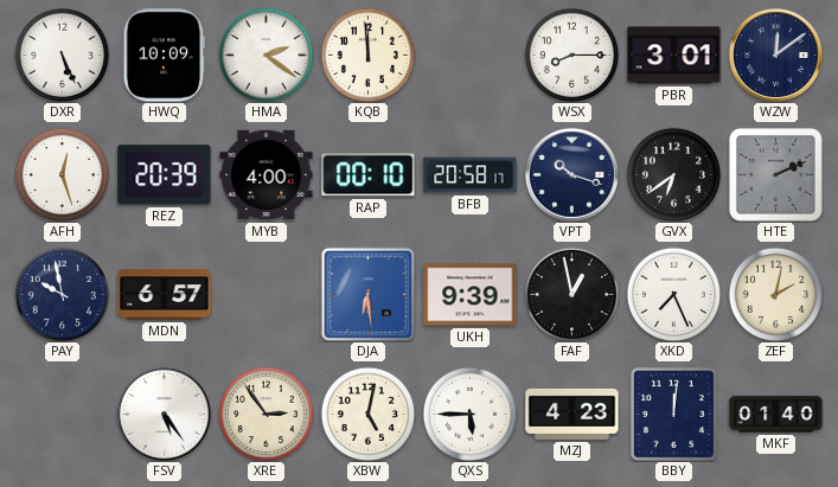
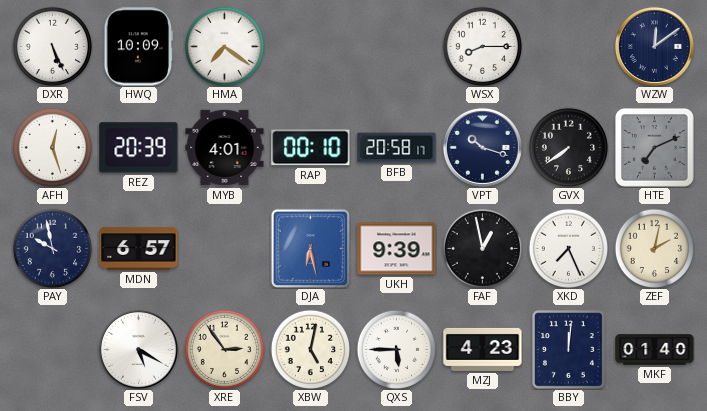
HMA: 2:21 -> 7:21
KQB: 11:59 -> none
PBR: 3:01 -> none
MYB: 4:00 -> 4:01
GVX: 6:39 -> 7:39
HTE: 2:11 -> 7:11
DJA: 6:29 -> 6:28
FSV: 5:24 -> 5:20
